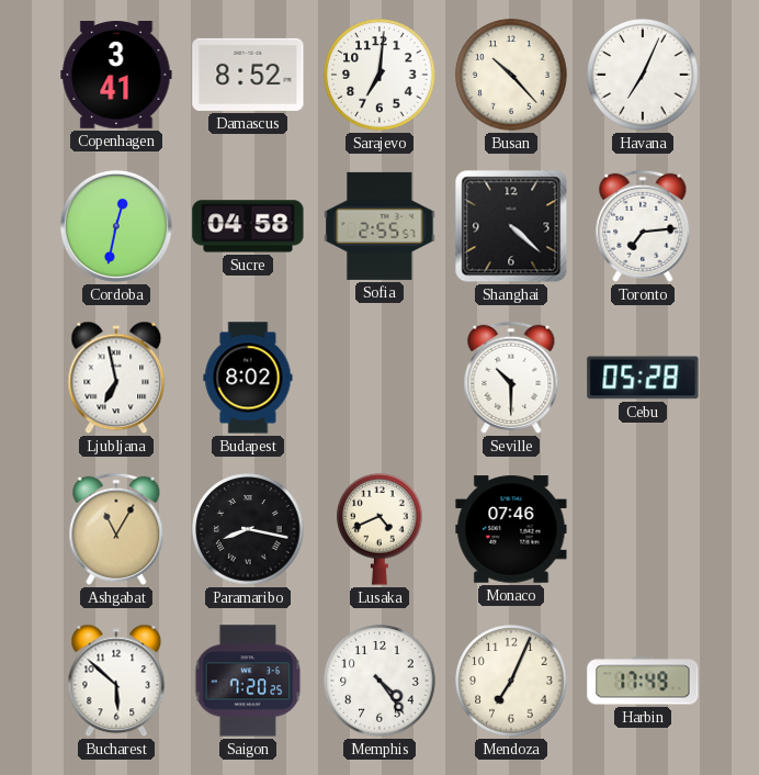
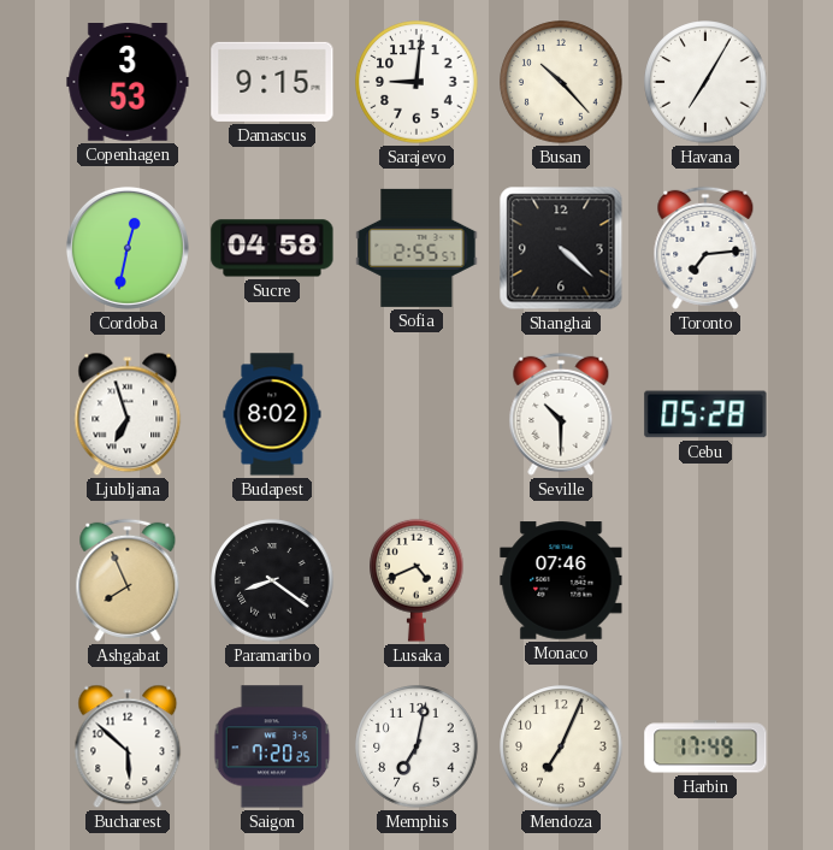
Copenhagen: 3:41 -> 3:53
Damascus: 8:52 -> 9:15
Sarajevo: 7:01 -> 9:01
Havana: 7:04 -> 7:05
Ljubljana: 6:58 -> 6:57
Ashgabat: 11:05 -> 7:56
Paramaribo: 8:17 -> 8:21
Memphis: 4:24 -> 7:02
